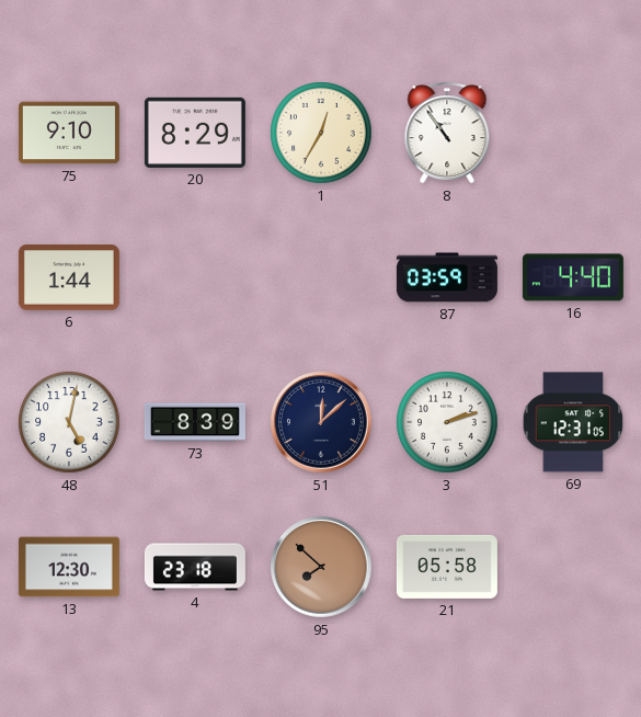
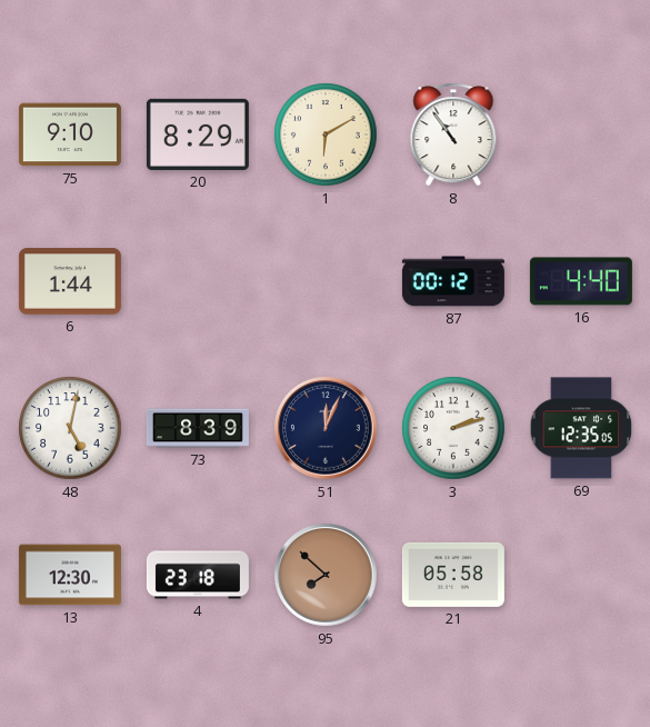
1: 12:35 -> 6:10
87: 03:59 -> 00:12
51: 12:08 -> 12:04
69: 12:31 -> 12:35
